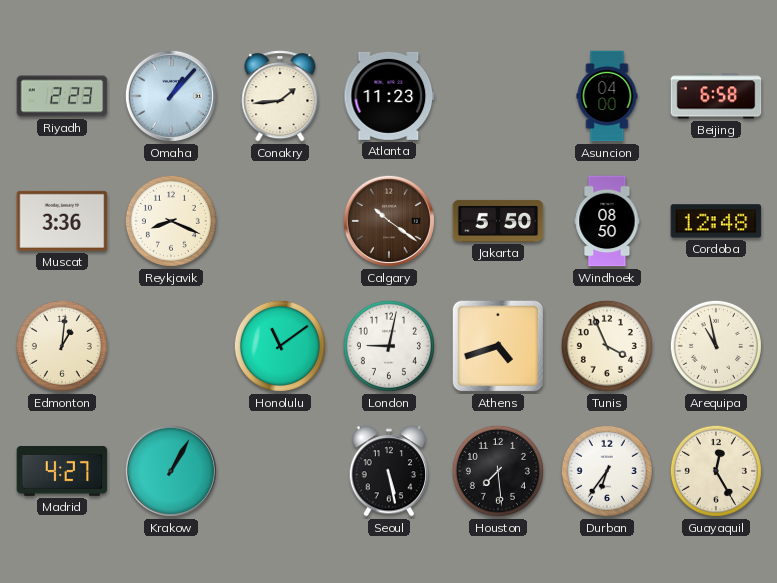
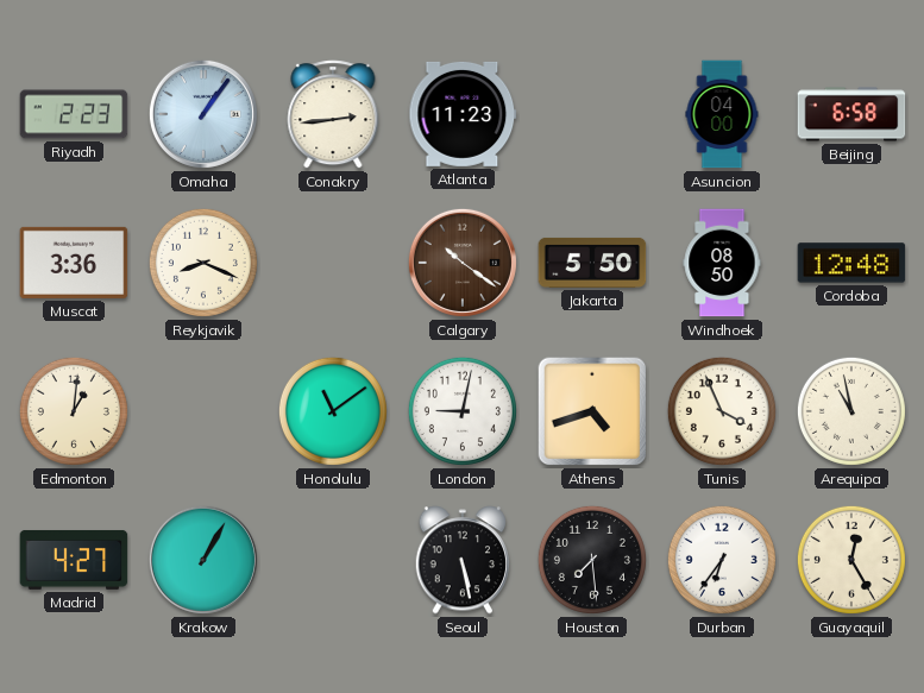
Omaha: 1:07 -> 1:06
Conakry: 1:44 -> 2:44
